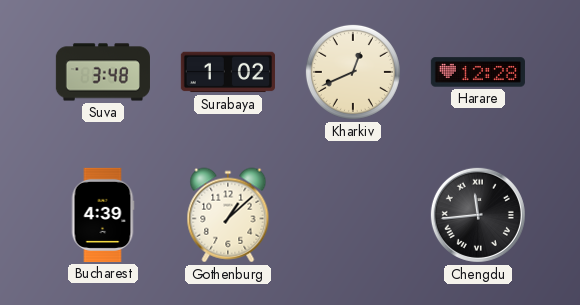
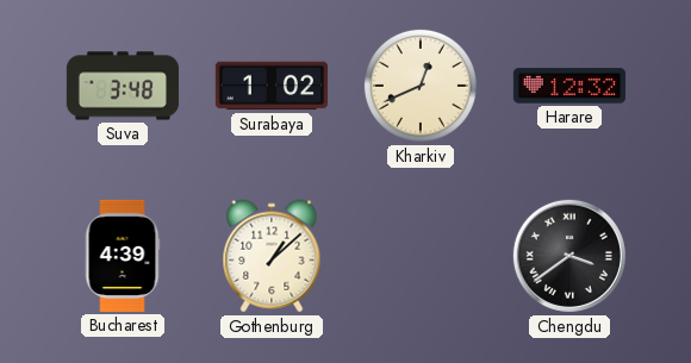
Harare: 12:28 -> 12:32
Chengdu: 11:44 -> 3:39
